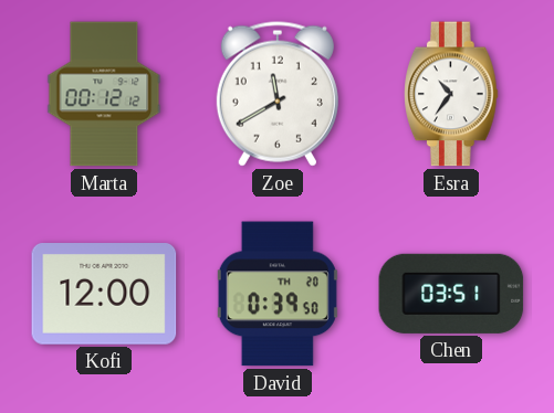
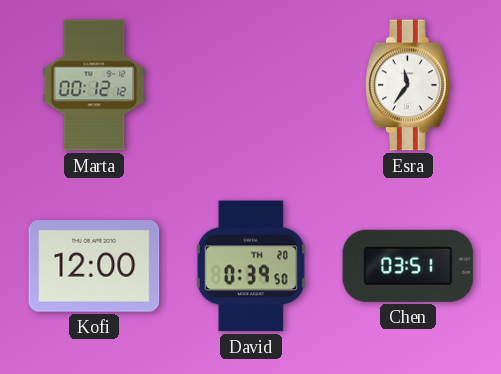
Zoe: 11:40 -> none
Esra: 10:36 -> 11:36
